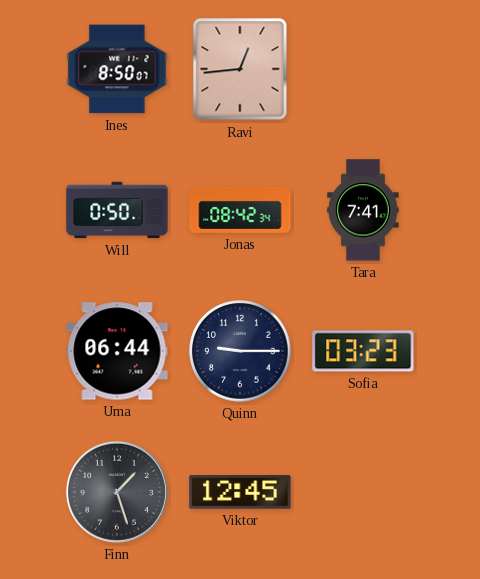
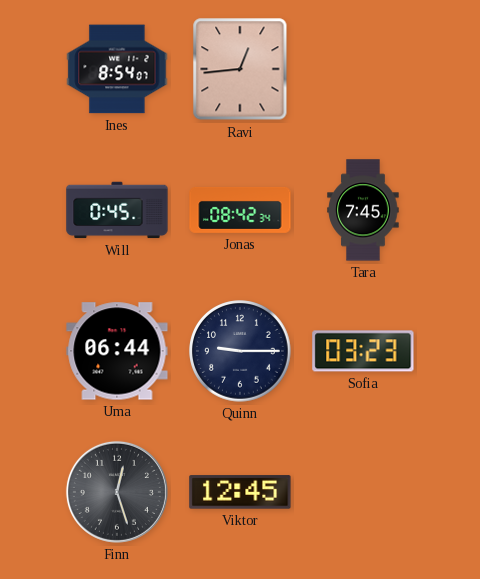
Ines: 8:50 -> 8:54
Will: 0:50 -> 0:45
Tara: 7:41 -> 7:45
Finn: 1:27 -> 12:27
